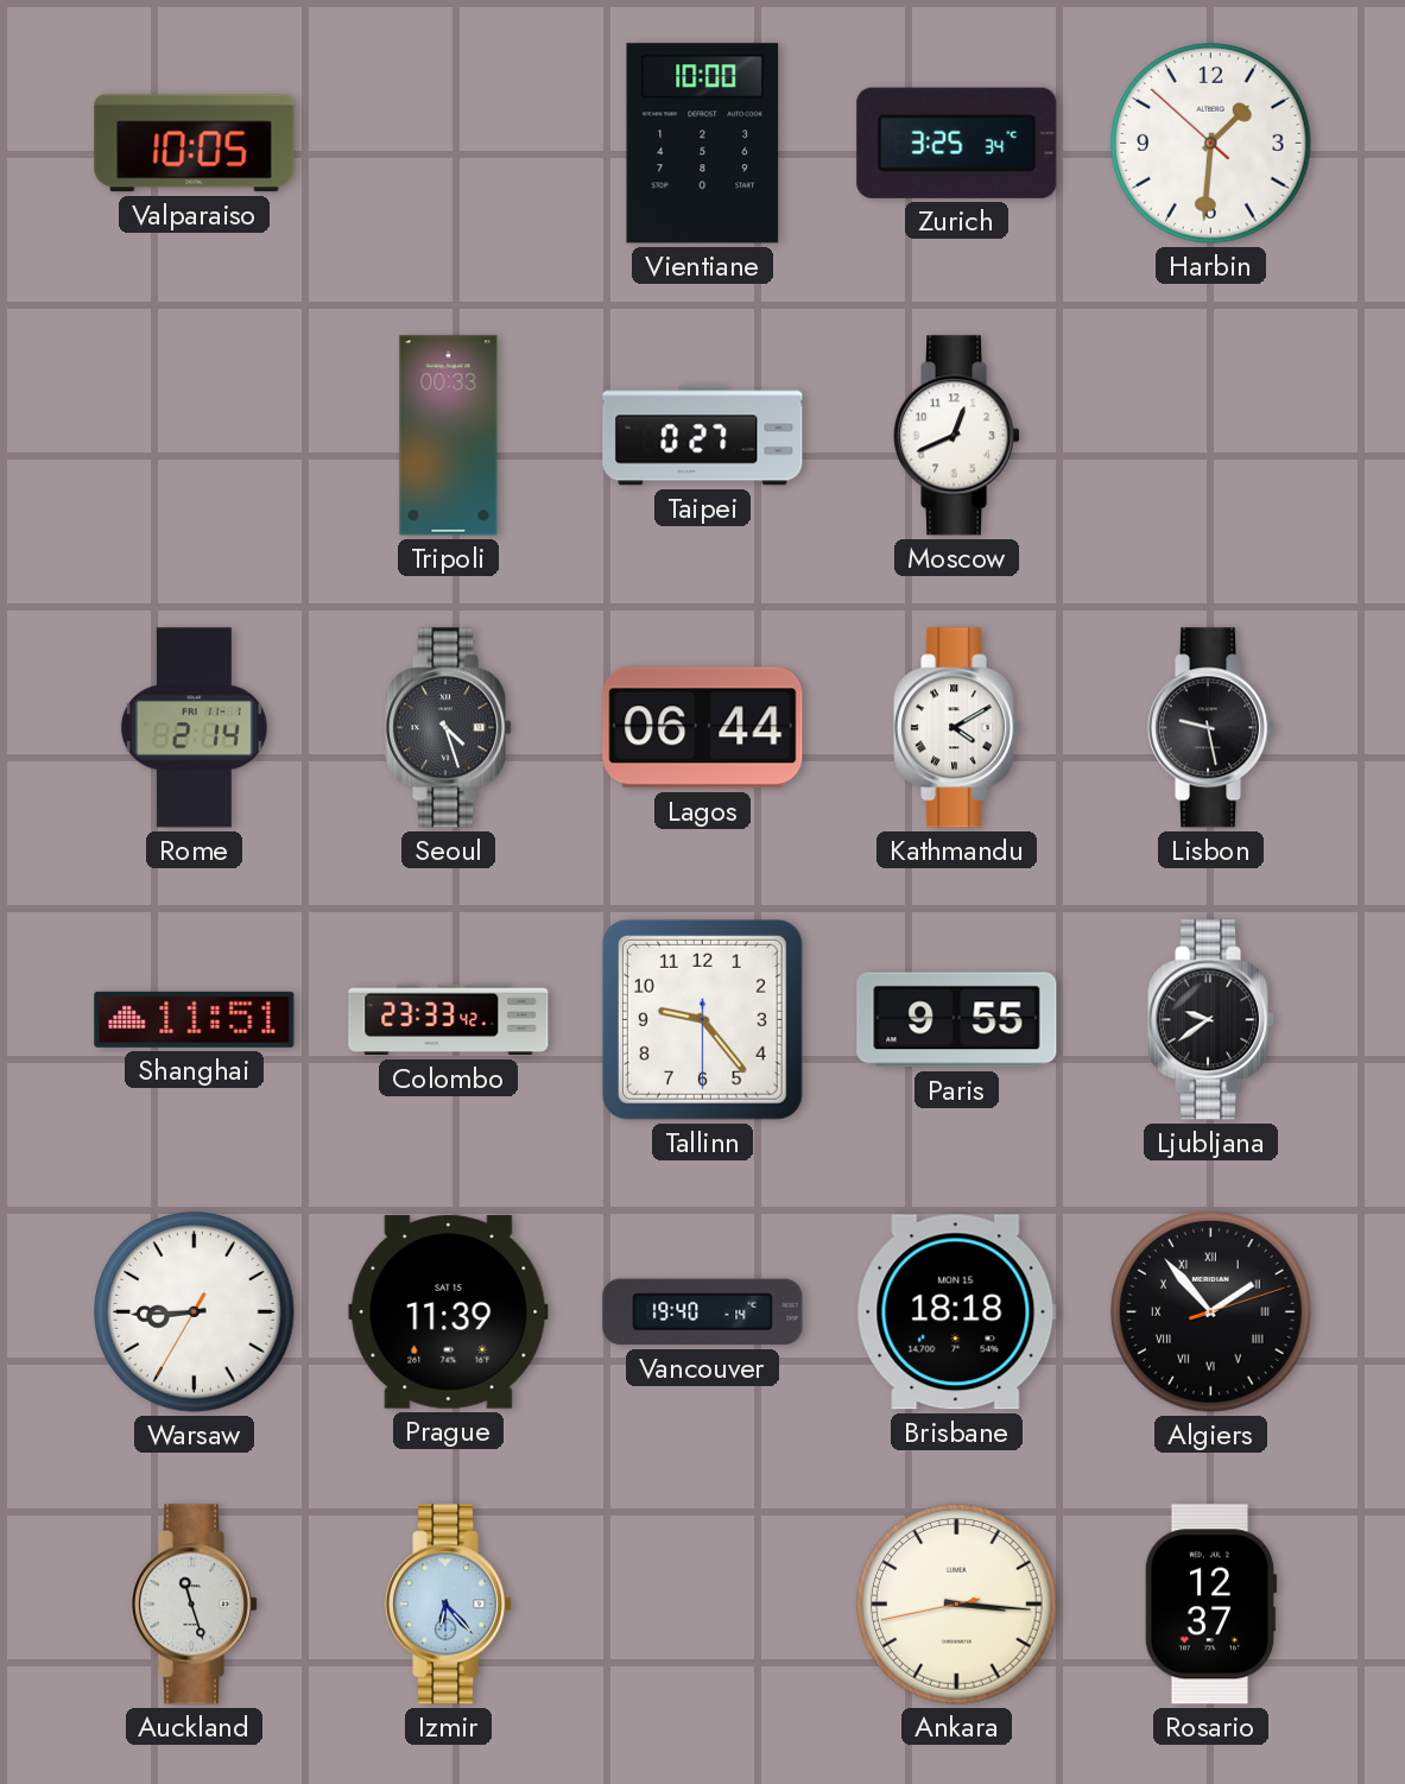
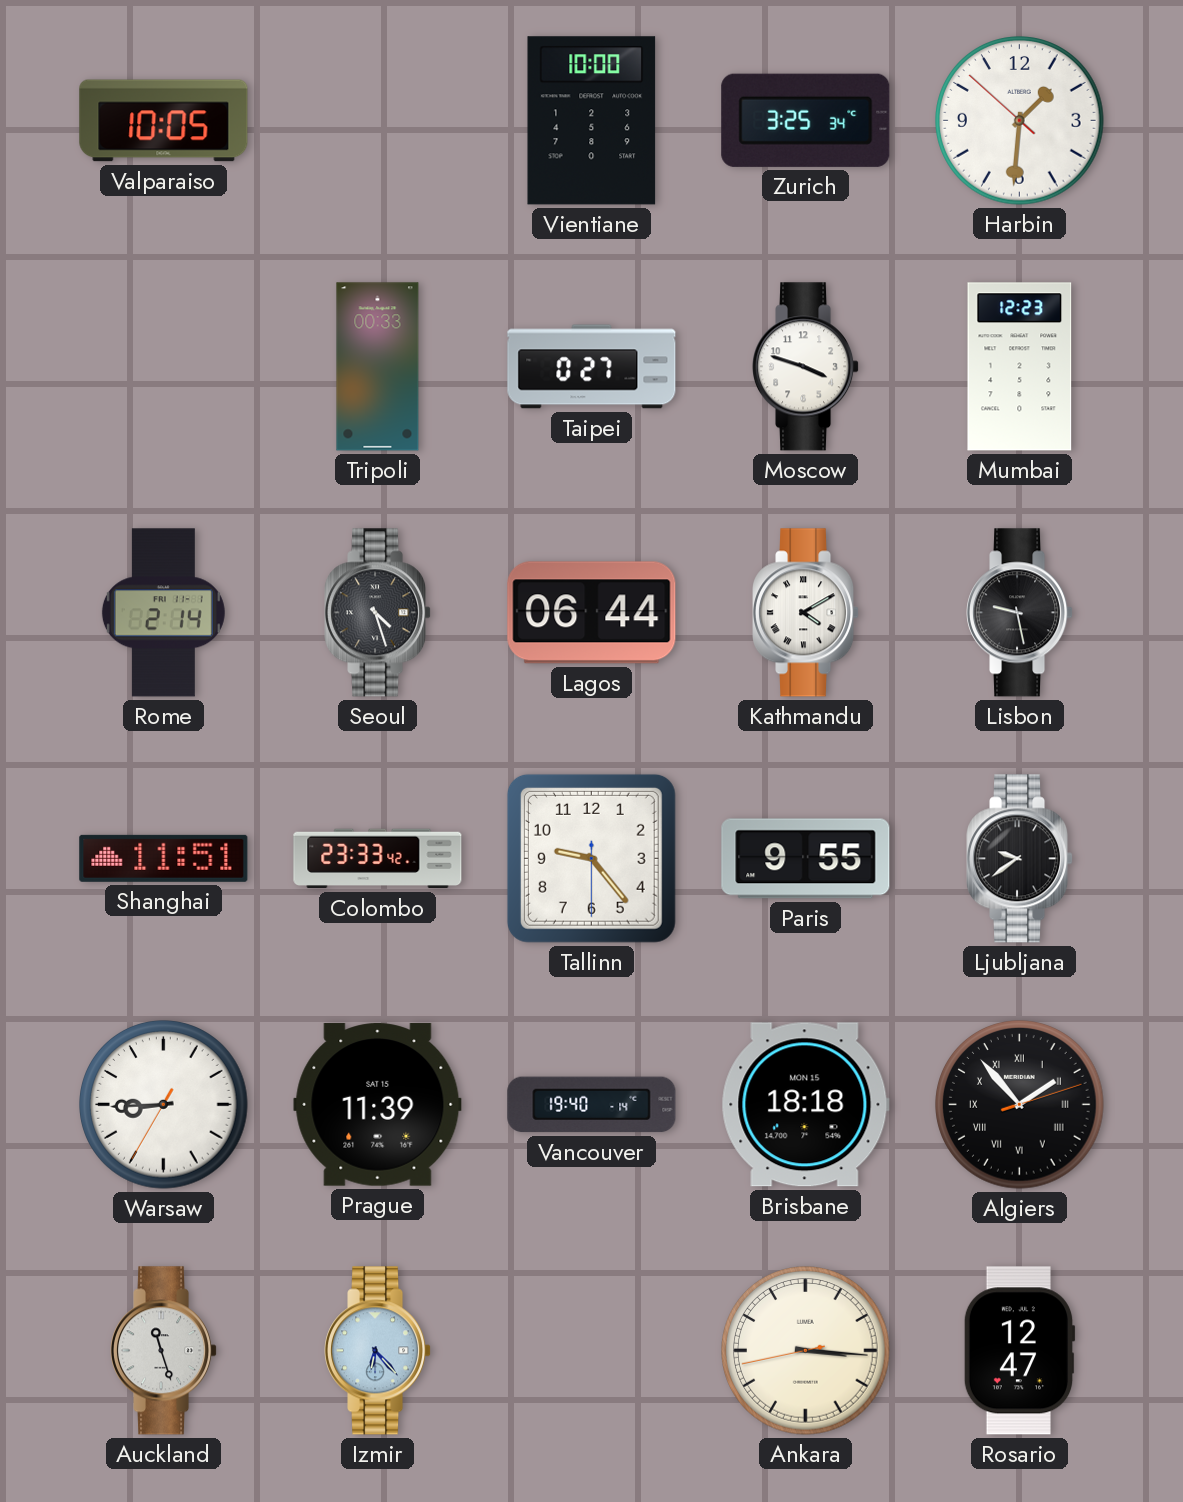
Moscow: 12:41 -> 3:48
Mumbai: none -> 12:23
Rosario: 12:37 -> 12:47
